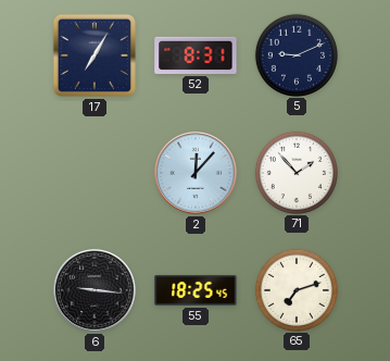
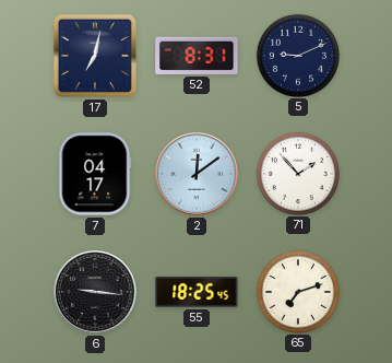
17: 7:05 -> 7:02
7: none -> 04:17
2: 12:07 -> 12:09
